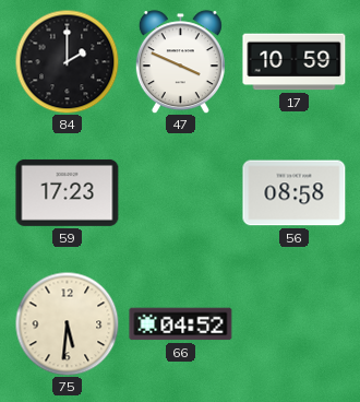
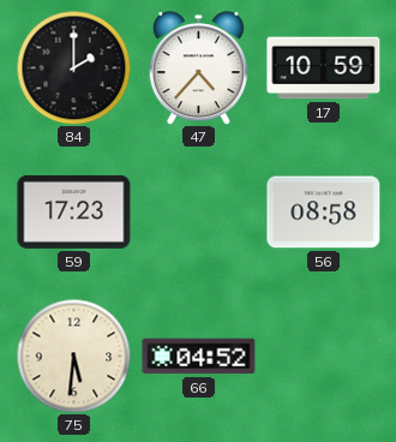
47: 3:49 -> 4:37
